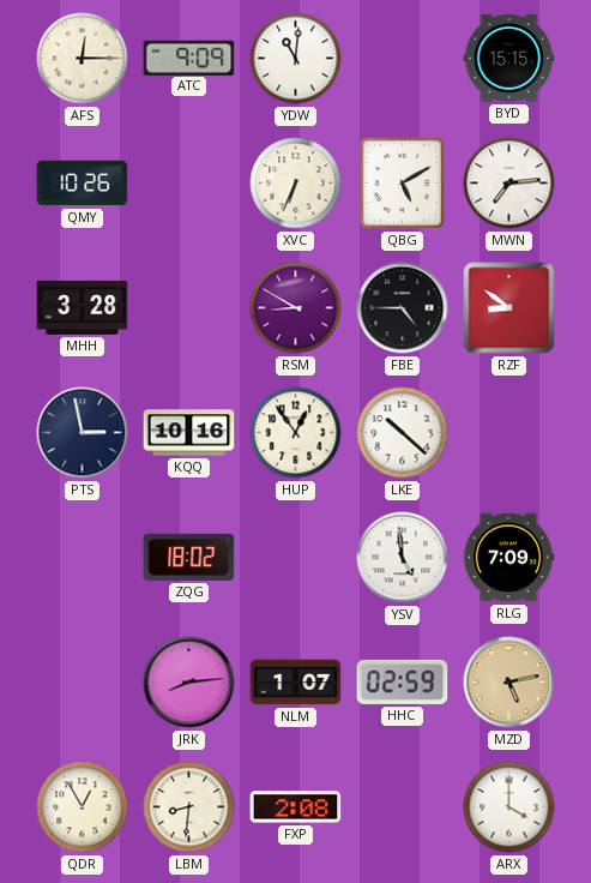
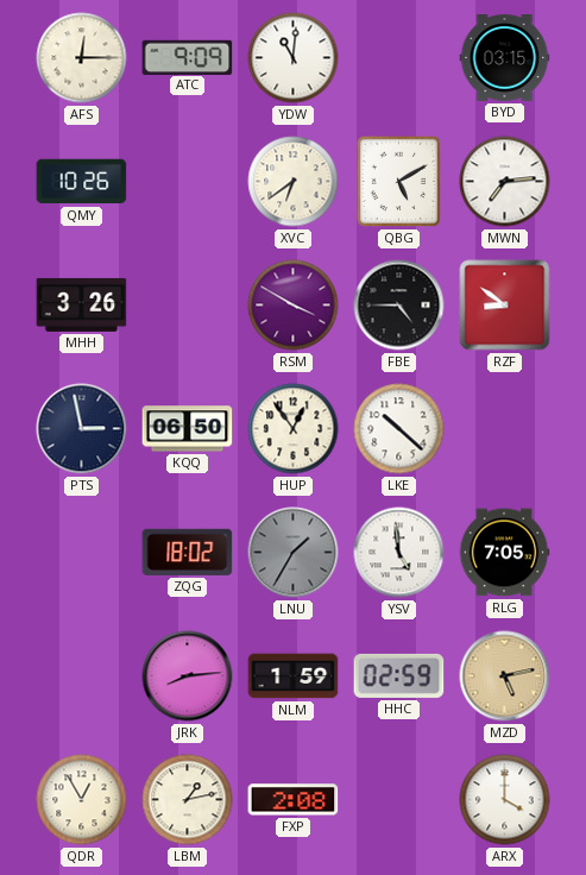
BYD: 15:15 -> 03:15
XVC: 6:34 -> 6:39
MHH: 3:28 -> 3:26
RSM: 8:50 -> 3:50
KQQ: 10:16 -> 06:50
LNU: none -> 1:35
RLG: 7:09 -> 7:05
NLM: 1:07 -> 1:59
LBM: 8:31 -> 1:13
